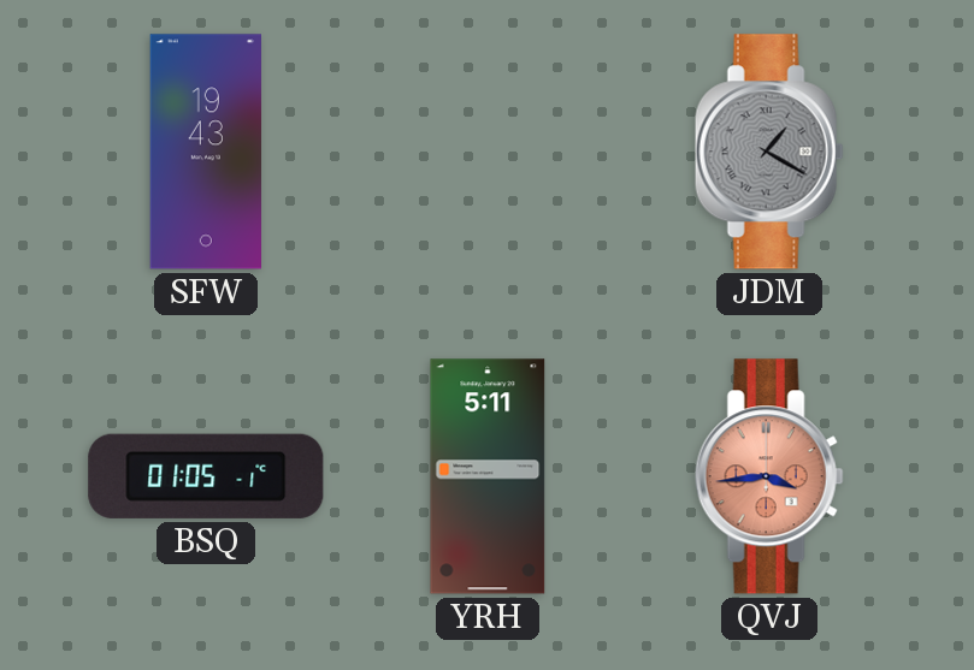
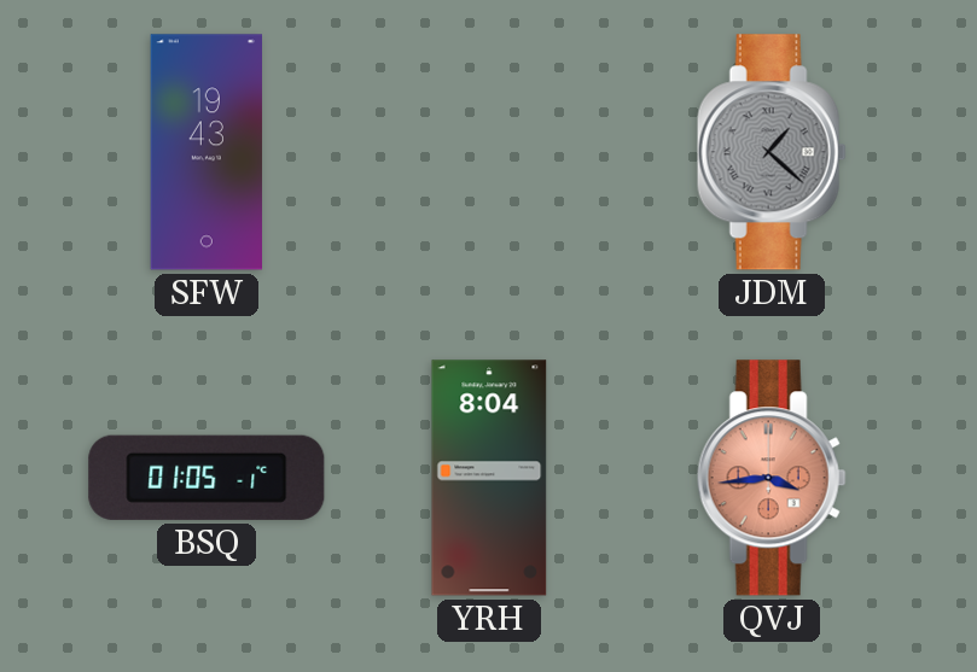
JDM: 1:20 -> 1:22
YRH: 5:11 -> 8:04
